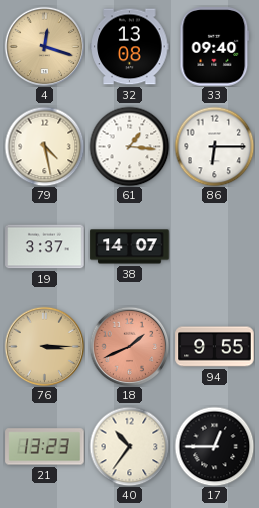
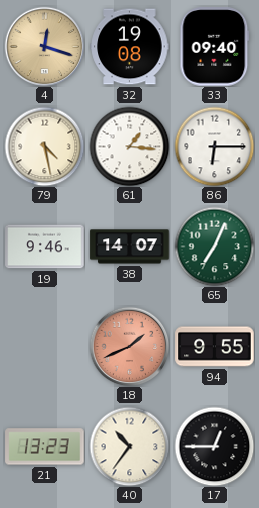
32: 13:08 -> 19:08
19: 3:37 -> 9:46
65: none -> 7:04
76: 3:15 -> none
